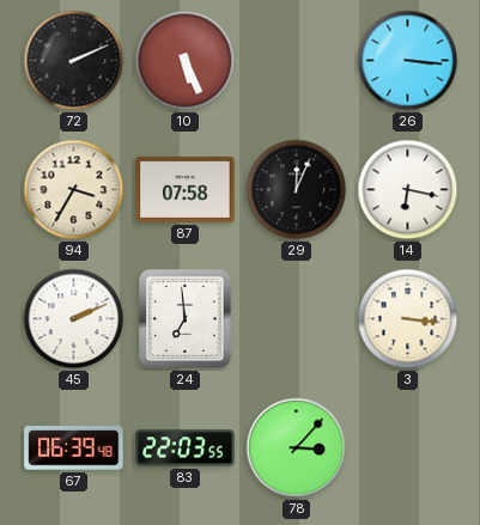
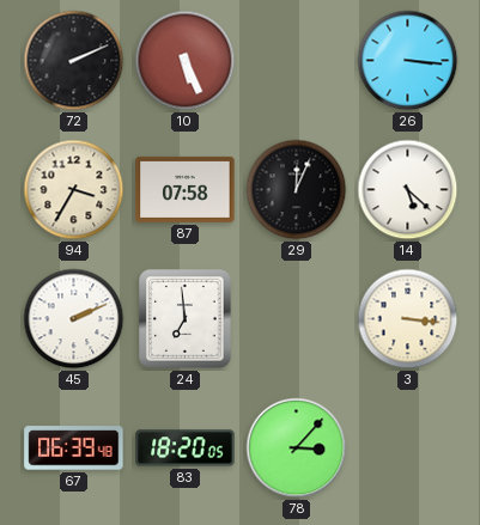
14: 6:17 -> 5:22
83: 22:03 -> 18:20
